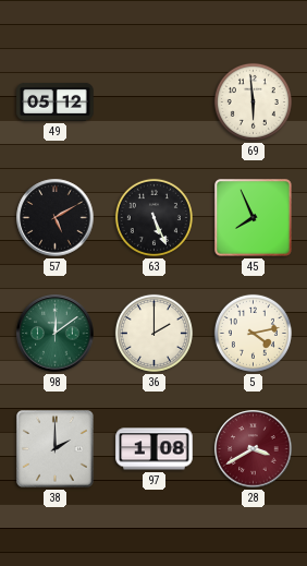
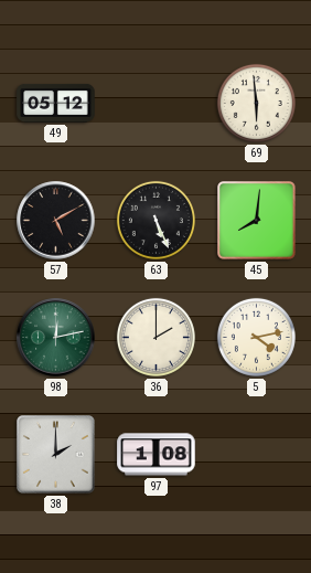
45: 7:56 -> 8:01
98: 12:09 -> 12:13
28: 3:40 -> none
